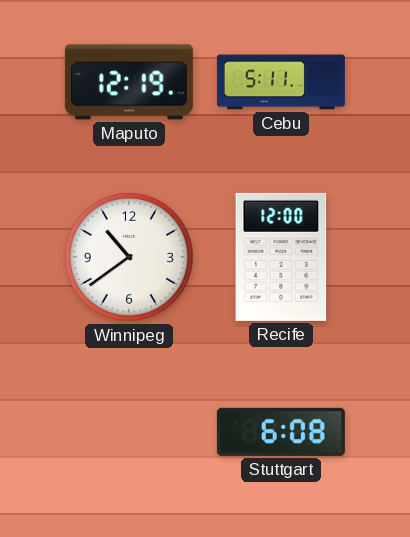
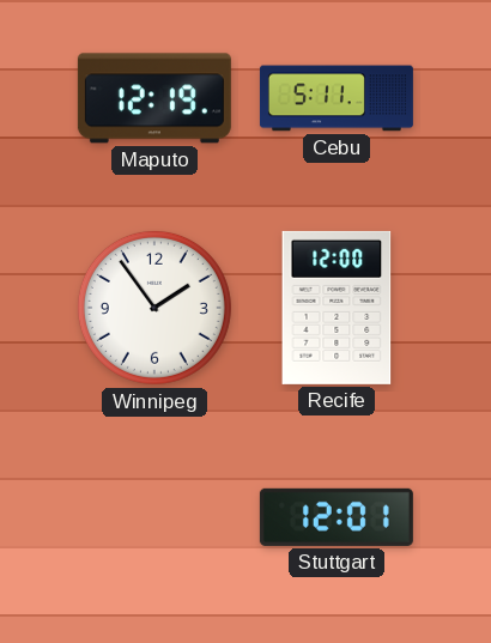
Winnipeg: 10:39 -> 1:54
Stuttgart: 6:08 -> 12:01
